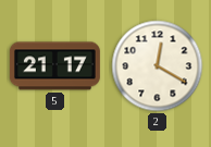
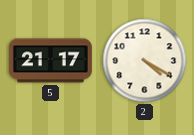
2: 12:20 -> 4:20
